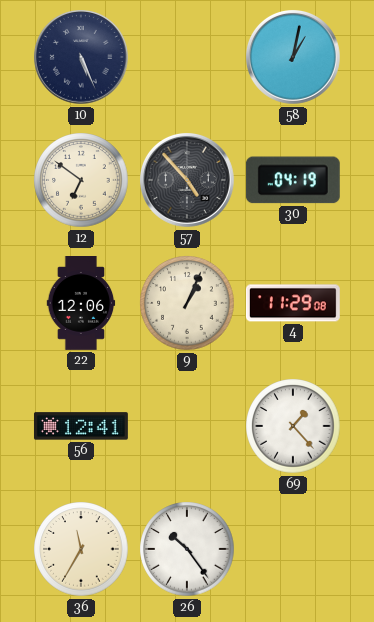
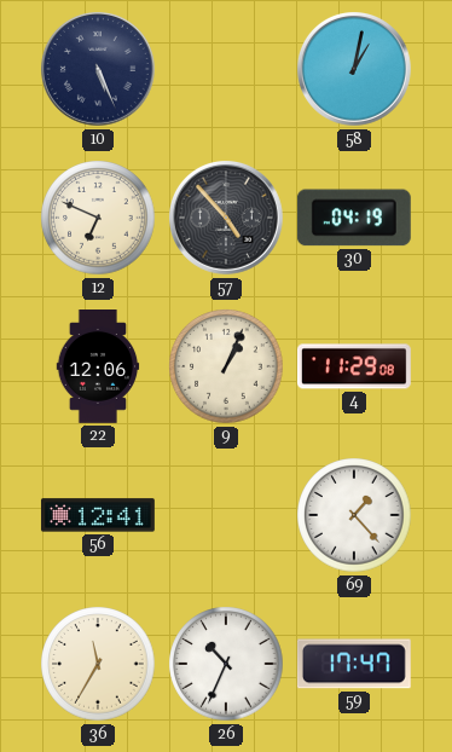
12: 6:51 -> 6:49
26: 10:24 -> 10:34
59: none -> 17:47
